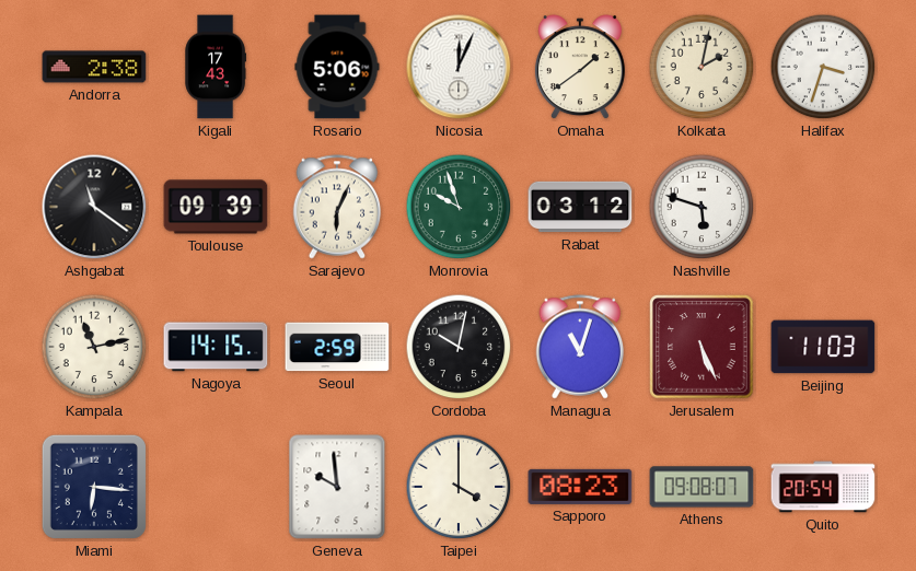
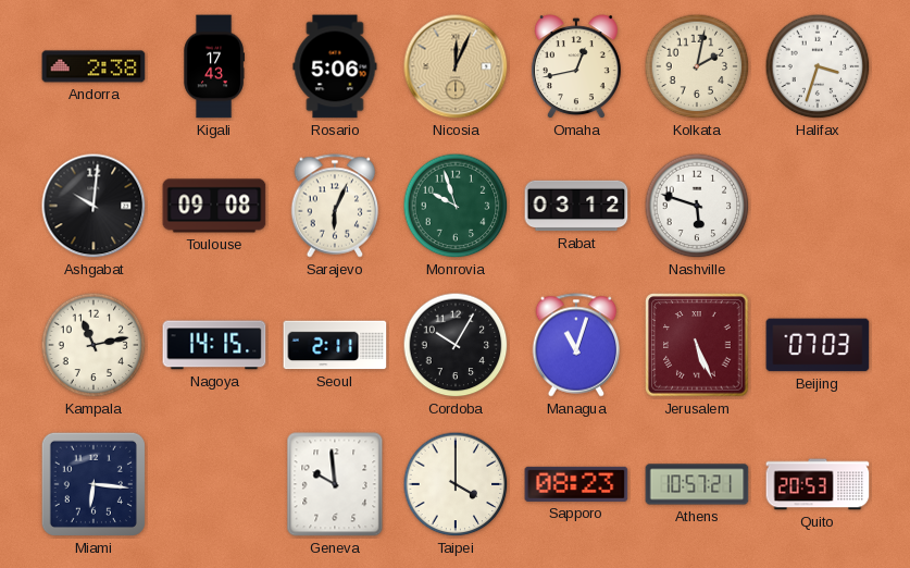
Nicosia dial: white -> champagne
Omaha: 1:39 -> 12:43
Ashgabat: 11:21 -> 10:01
Toulouse: 09:39 -> 09:08
Seoul: 2:59 -> 2:11
Cordoba: 10:02 -> 10:05
Beijing: 11:03 -> 07:03
Athens: 09:08 -> 10:57
Quito: 20:54 -> 20:53
